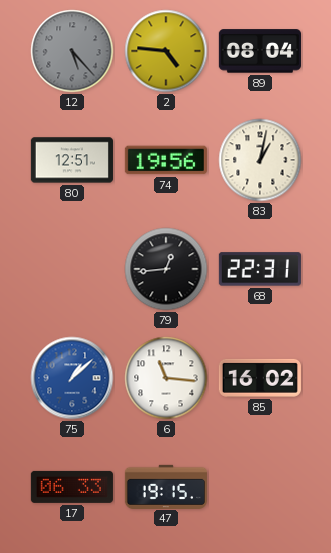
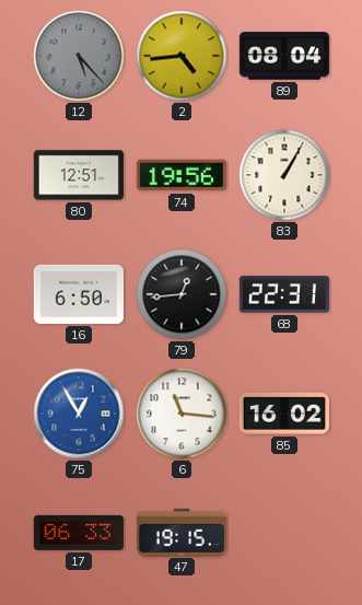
2: 4:46 -> 4:44
83: 1:02 -> 1:05
16: none -> 6:50
75: 1:08 -> 12:55
